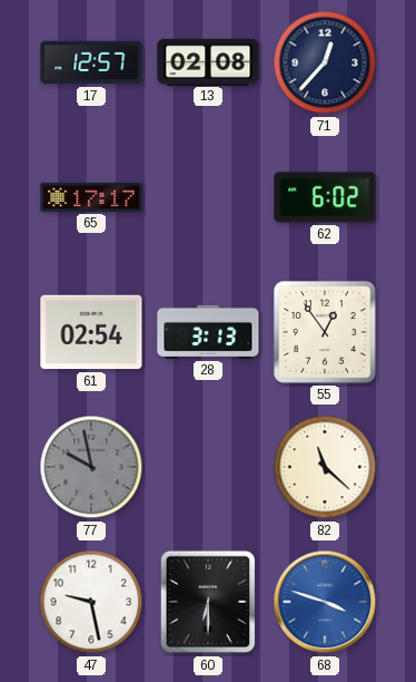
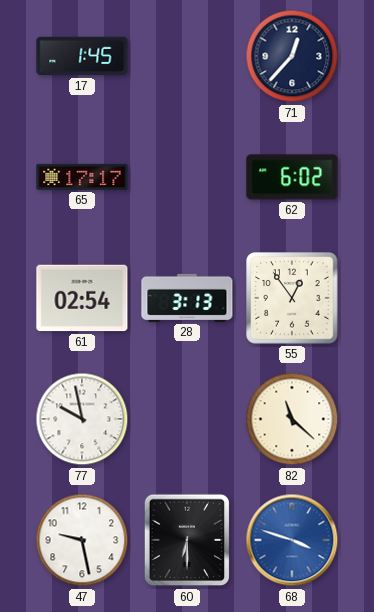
17: 12:57 -> 1:45
13: 02:08 -> none
77 dial: grey -> white
